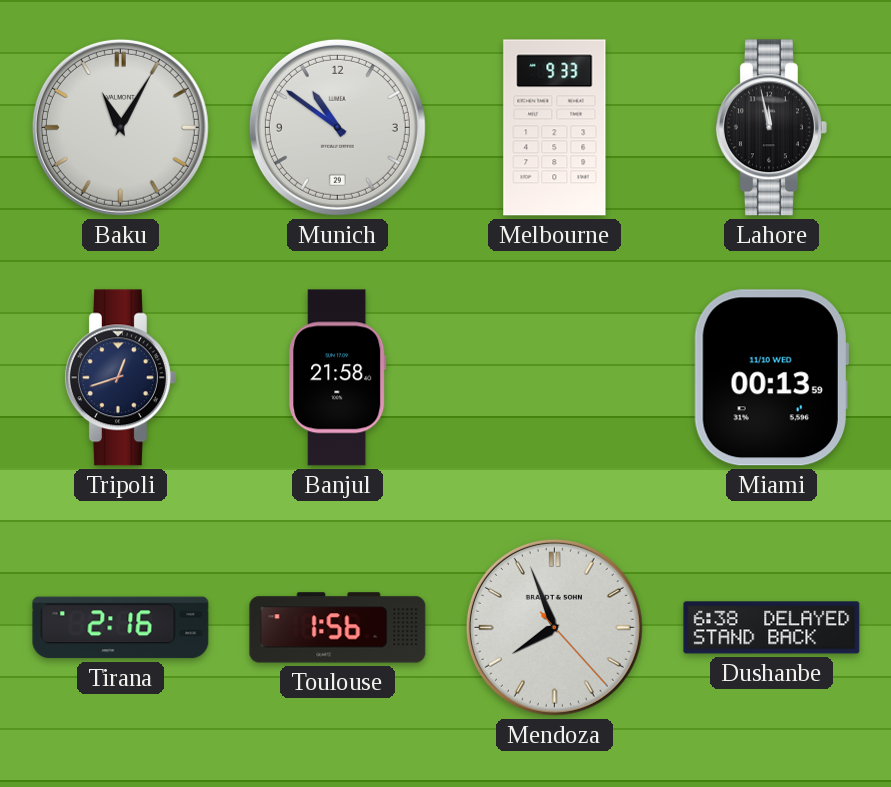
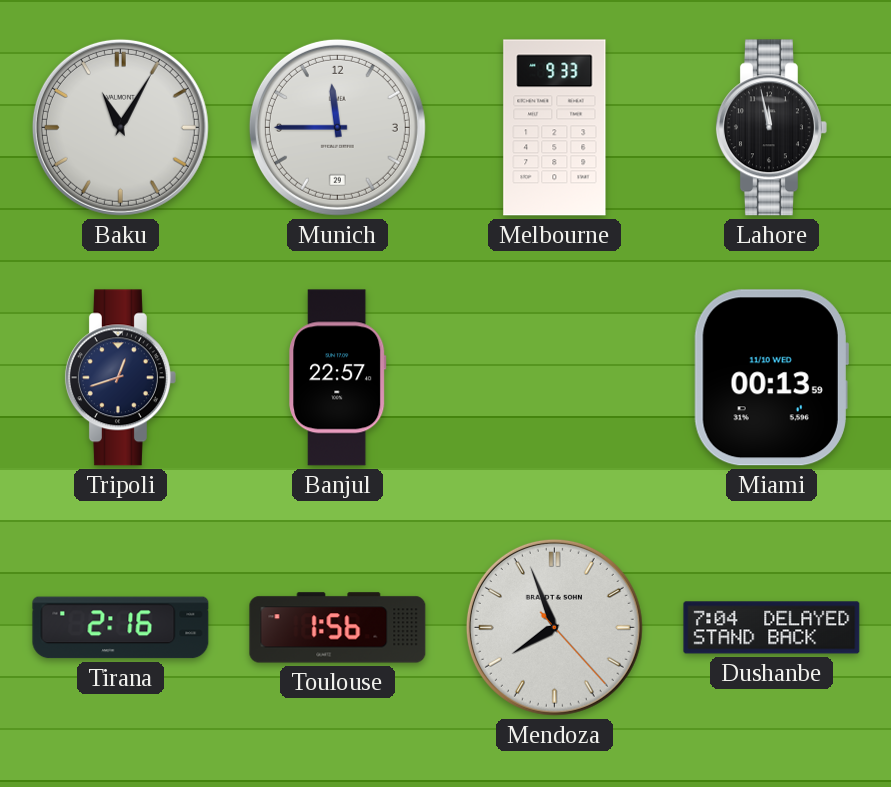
Munich: 10:51 -> 11:45
Banjul: 21:58 -> 22:57
Dushanbe: 6:38 -> 7:04
